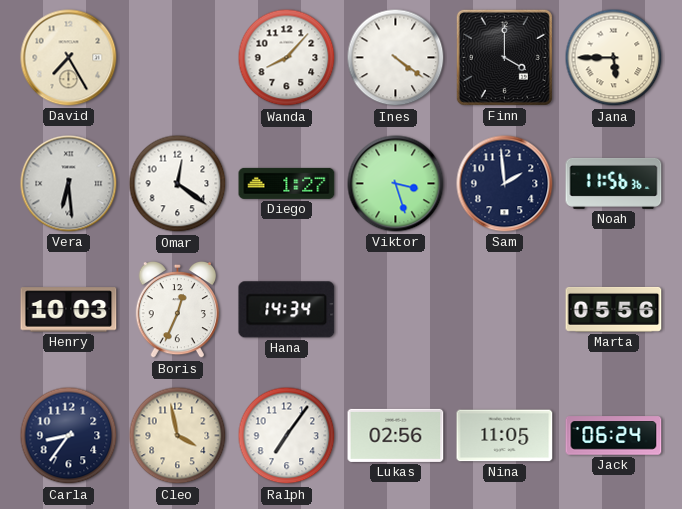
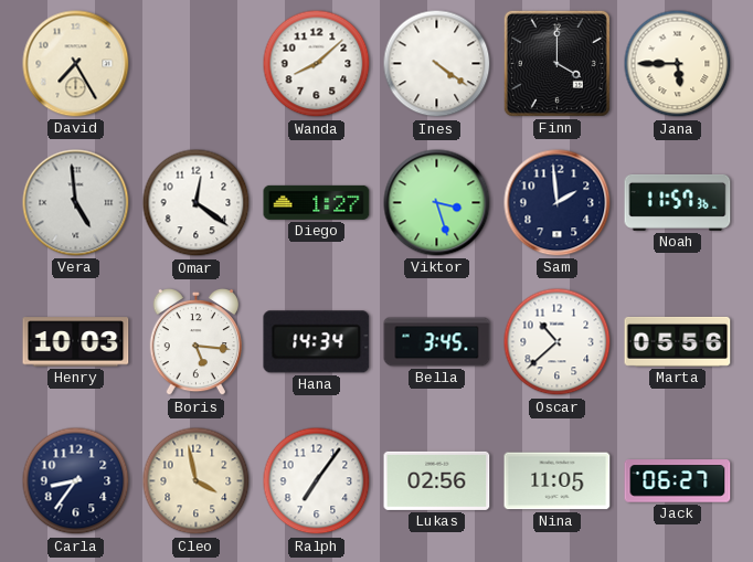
Wanda: 8:07 -> 8:08
Vera: 6:29 -> 4:59
Noah: 11:56 -> 11:57
Boris: 12:34 -> 5:16
Bella: none -> 3:45
Oscar: none -> 10:38
Jack: 06:24 -> 06:27
